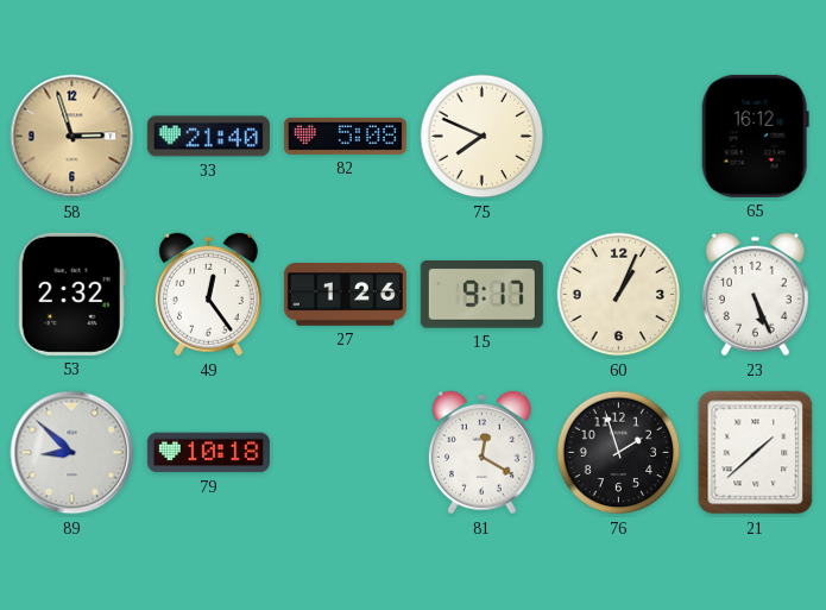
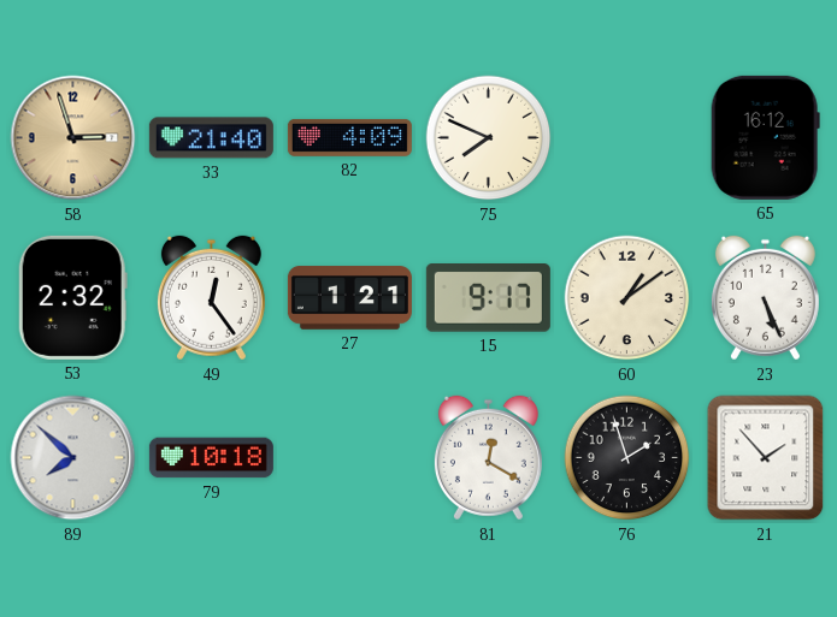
82: 5:08 -> 4:09
27: 1:26 -> 1:21
60: 1:04 -> 1:09
89: 8:52 -> 7:52
21: 1:38 -> 1:53
